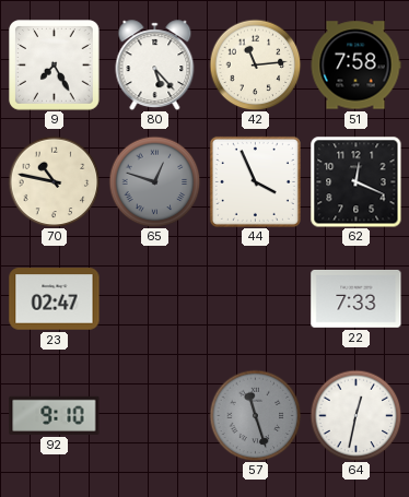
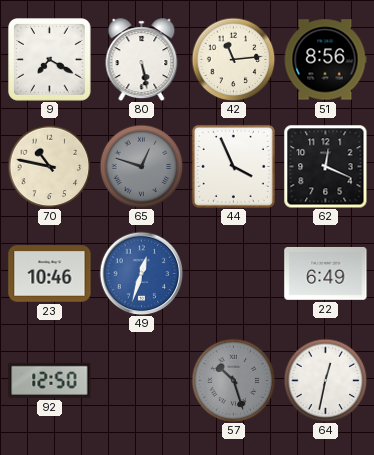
9: 7:25 -> 7:20
80: 5:23 -> 5:28
51: 7:58 -> 8:56
23: 02:47 -> 10:46
49: none -> 12:33
22: 7:33 -> 6:49
92: 9:10 -> 12:50
57: 11:27 -> 10:27
